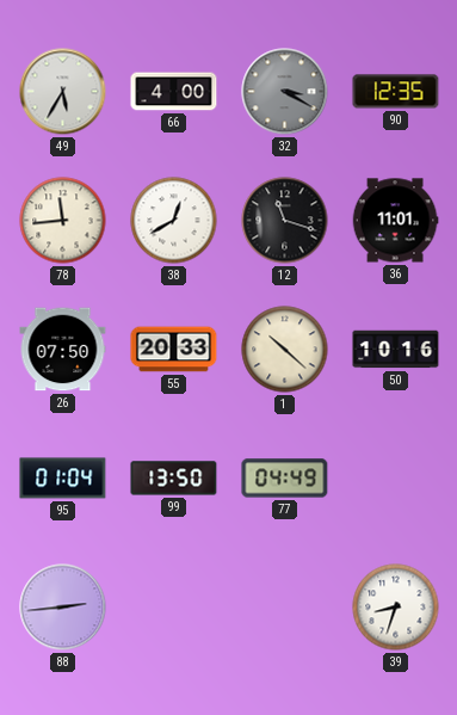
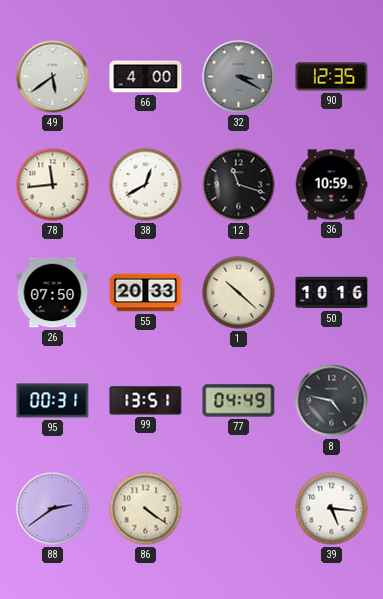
49: 5:35 -> 5:39
36: 11:01 -> 10:59
95: 01:04 -> 00:31
99: 13:50 -> 13:51
8: none -> 4:47
88: 2:44 -> 2:39
86: none -> 4:21
39: 8:33 -> 5:16
